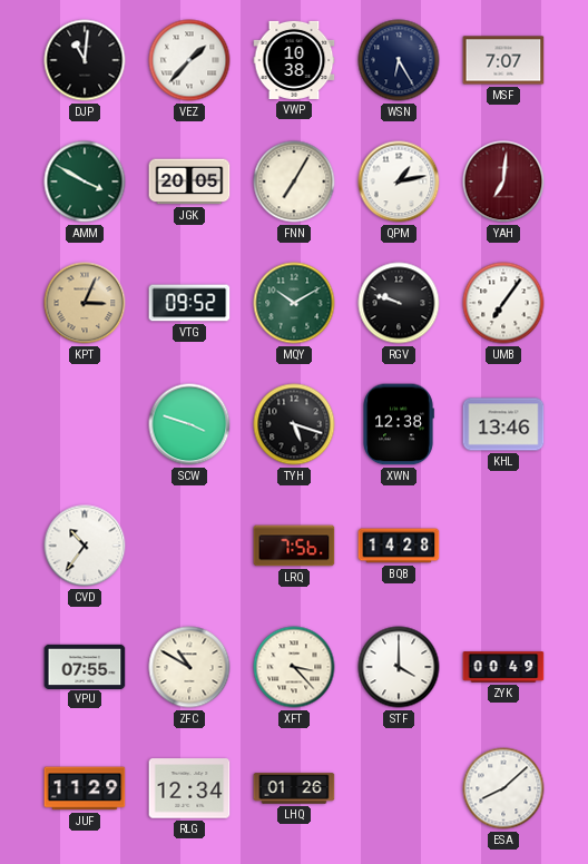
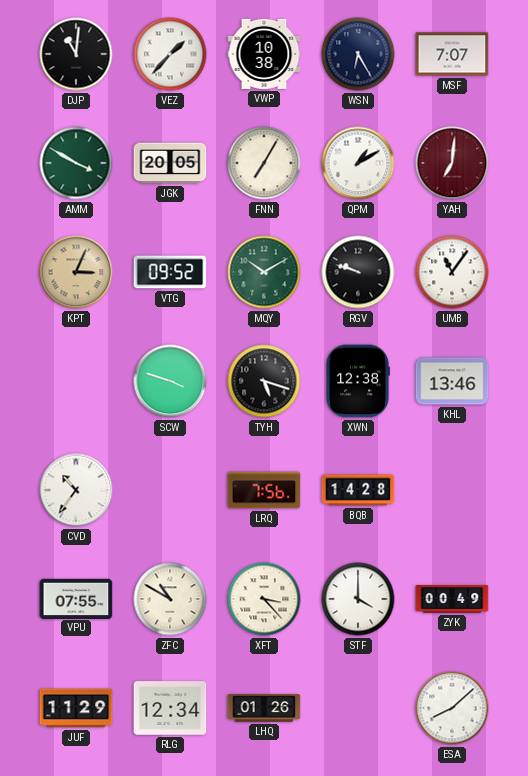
QPM: 1:13 -> 1:10
UMB: 7:06 -> 11:06
